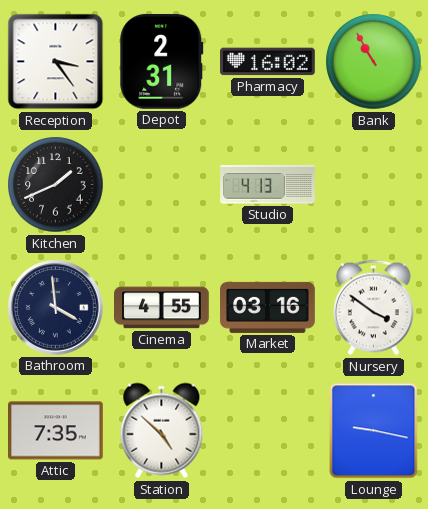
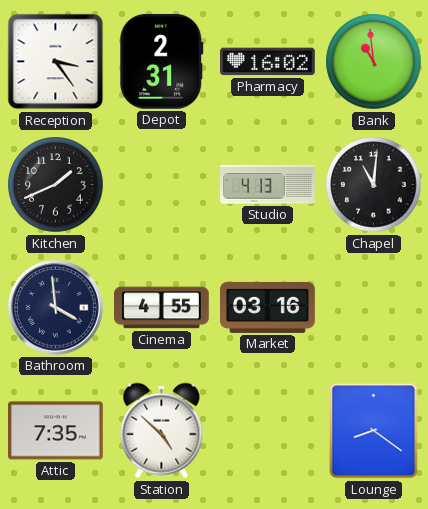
Bank: 10:55 -> 10:59
Chapel: none -> 11:01
Nursery: 3:51 -> none
Lounge: 9:17 -> 8:21
